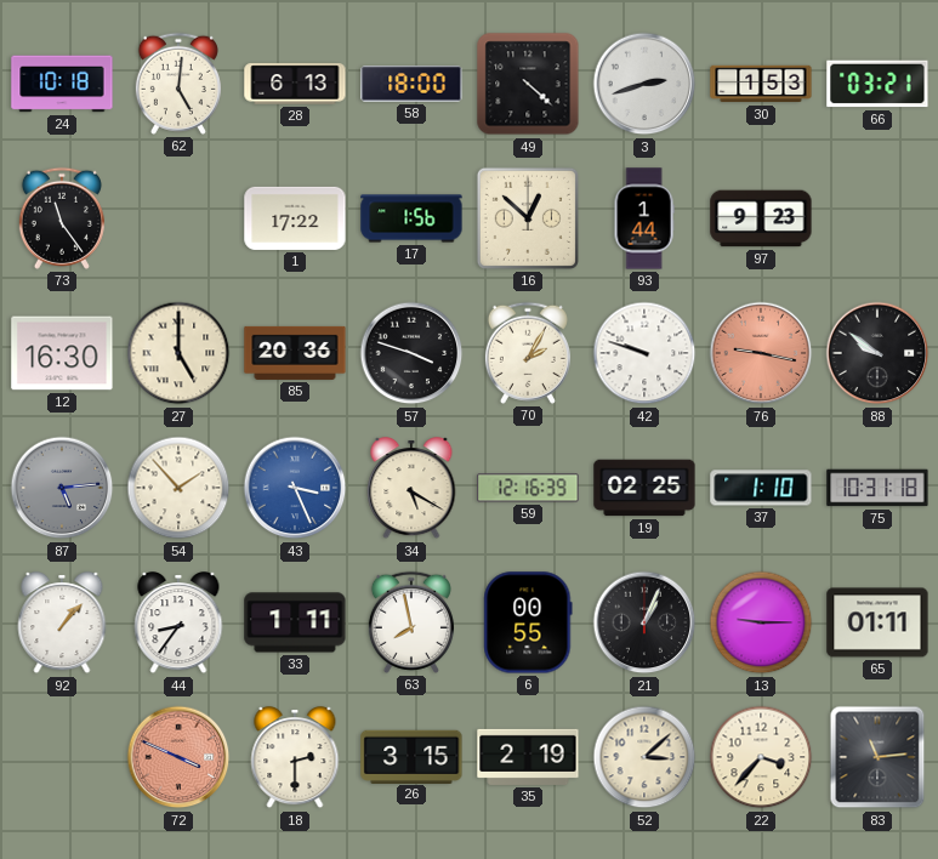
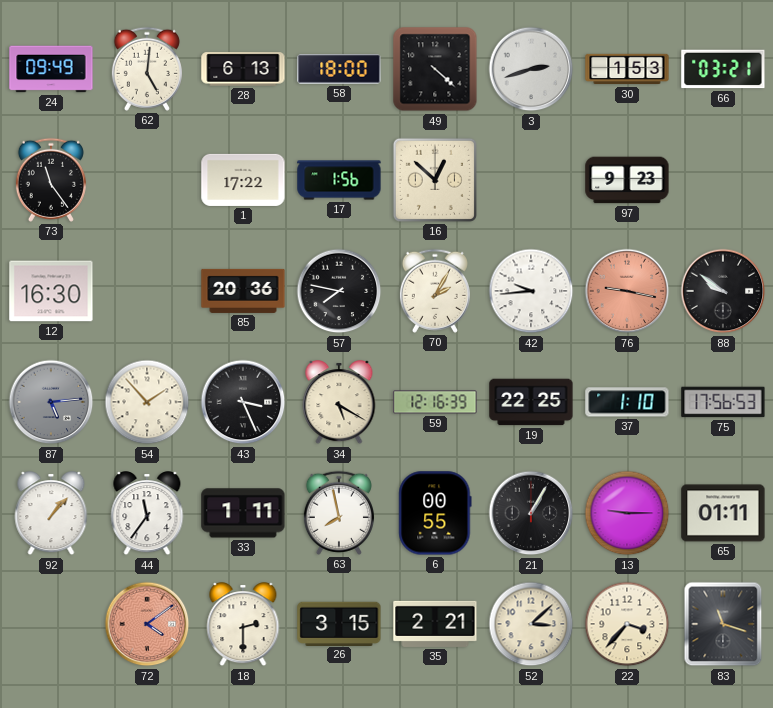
24: 10:18 -> 09:49
93: 1:44 -> none
27: 5:00 -> none
57: 3:48 -> 7:47
42: 9:48 -> 9:44
43 dial: blue -> black
19: 02:25 -> 22:25
75: 10:31 -> 17:56
44: 8:36 -> 11:36
21: 1:04 -> 1:05
72: 3:49 -> 4:09
35: 2:19 -> 2:21
83: 11:14 -> 11:18
